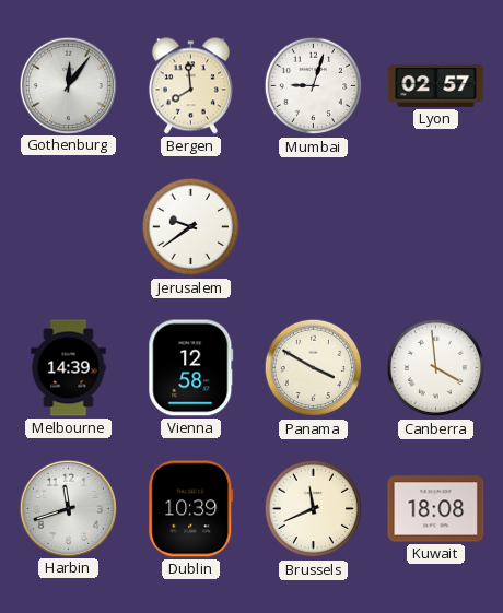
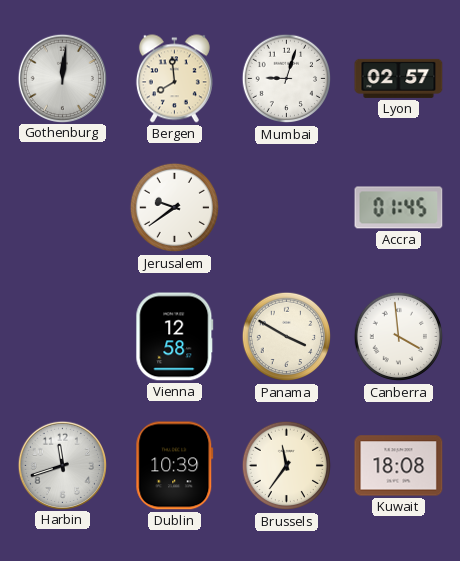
Gothenburg: 12:06 -> 12:01
Accra: none -> 01:45
Melbourne: 14:39 -> none
Brussels: 11:41 -> 11:36
